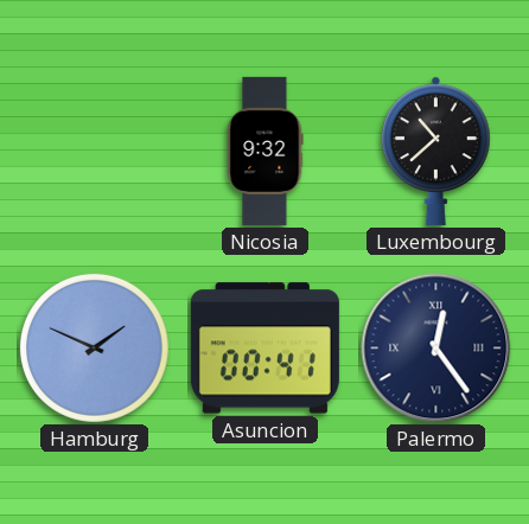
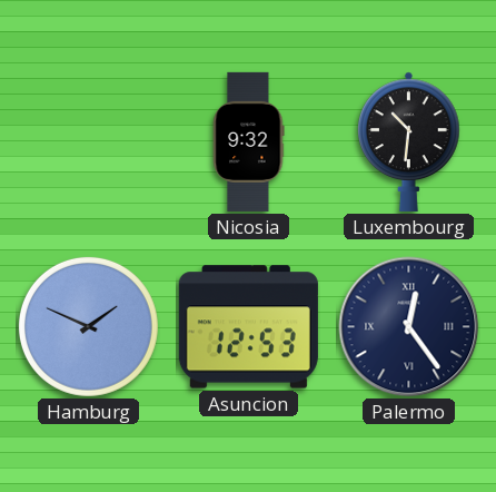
Luxembourg: 10:38 -> 10:31
Asuncion: 00:41 -> 12:53
